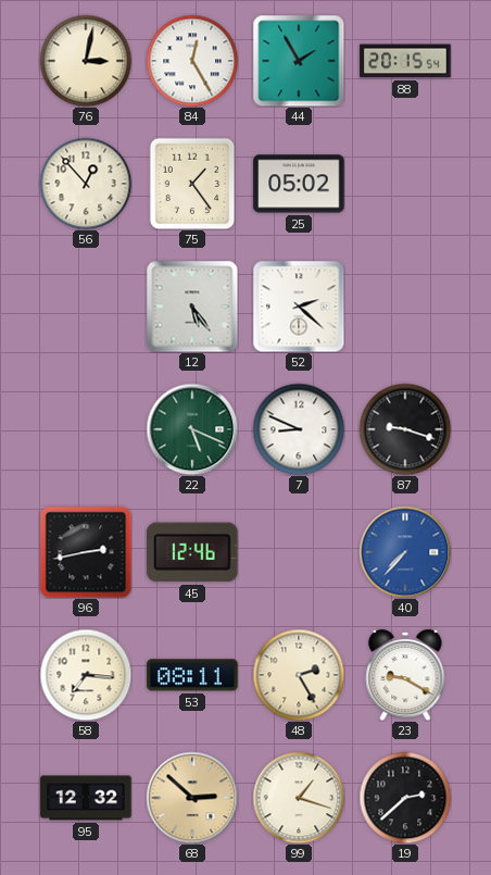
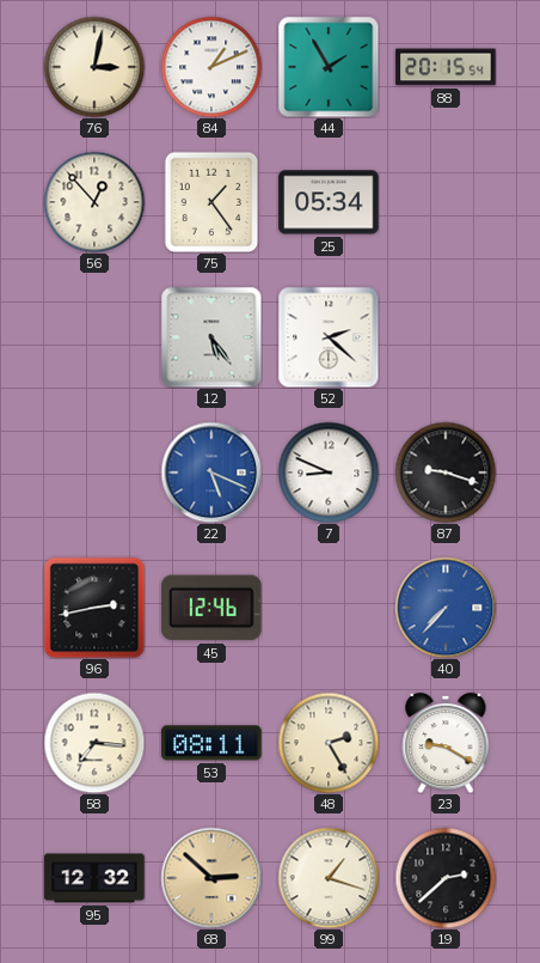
84: 12:25 -> 1:11
25: 05:02 -> 05:34
22 dial: green -> blue
